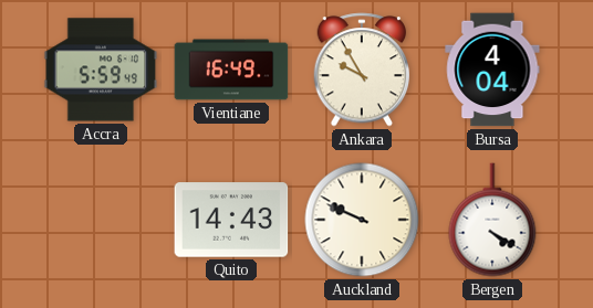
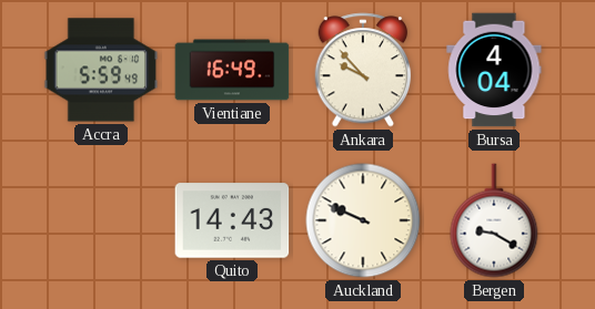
Ankara: 9:55 -> 9:53
Bergen: 4:20 -> 9:20
